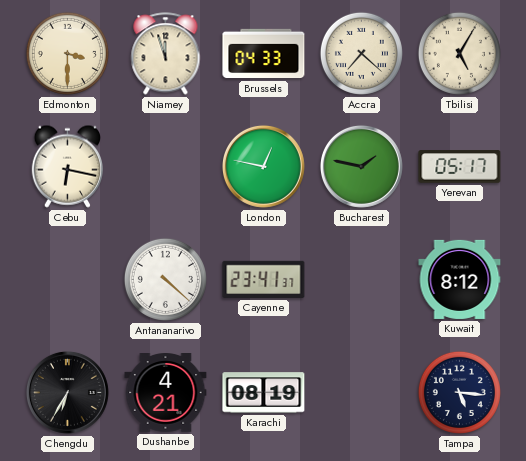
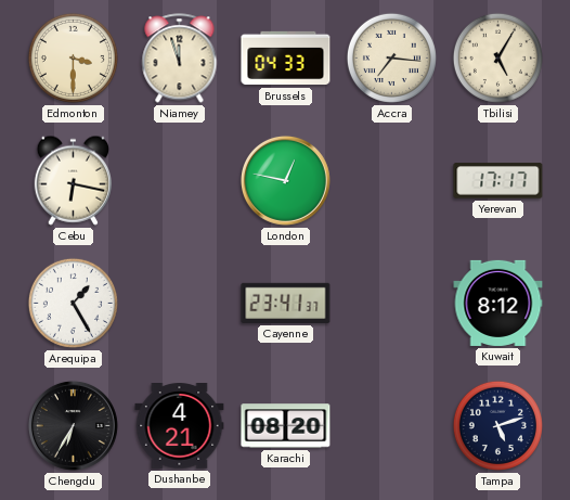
Accra: 7:22 -> 7:16
Bucharest: 1:47 -> none
Yerevan: 05:17 -> 17:17
Arequipa: none -> 1:25
Antananarivo: 4:22 -> none
Karachi: 08:19 -> 08:20
Tampa: 5:16 -> 5:12
